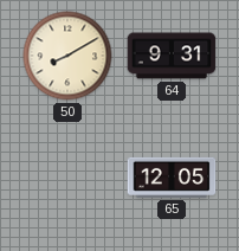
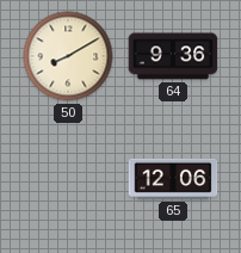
64: 9:31 -> 9:36
65: 12:05 -> 12:06
